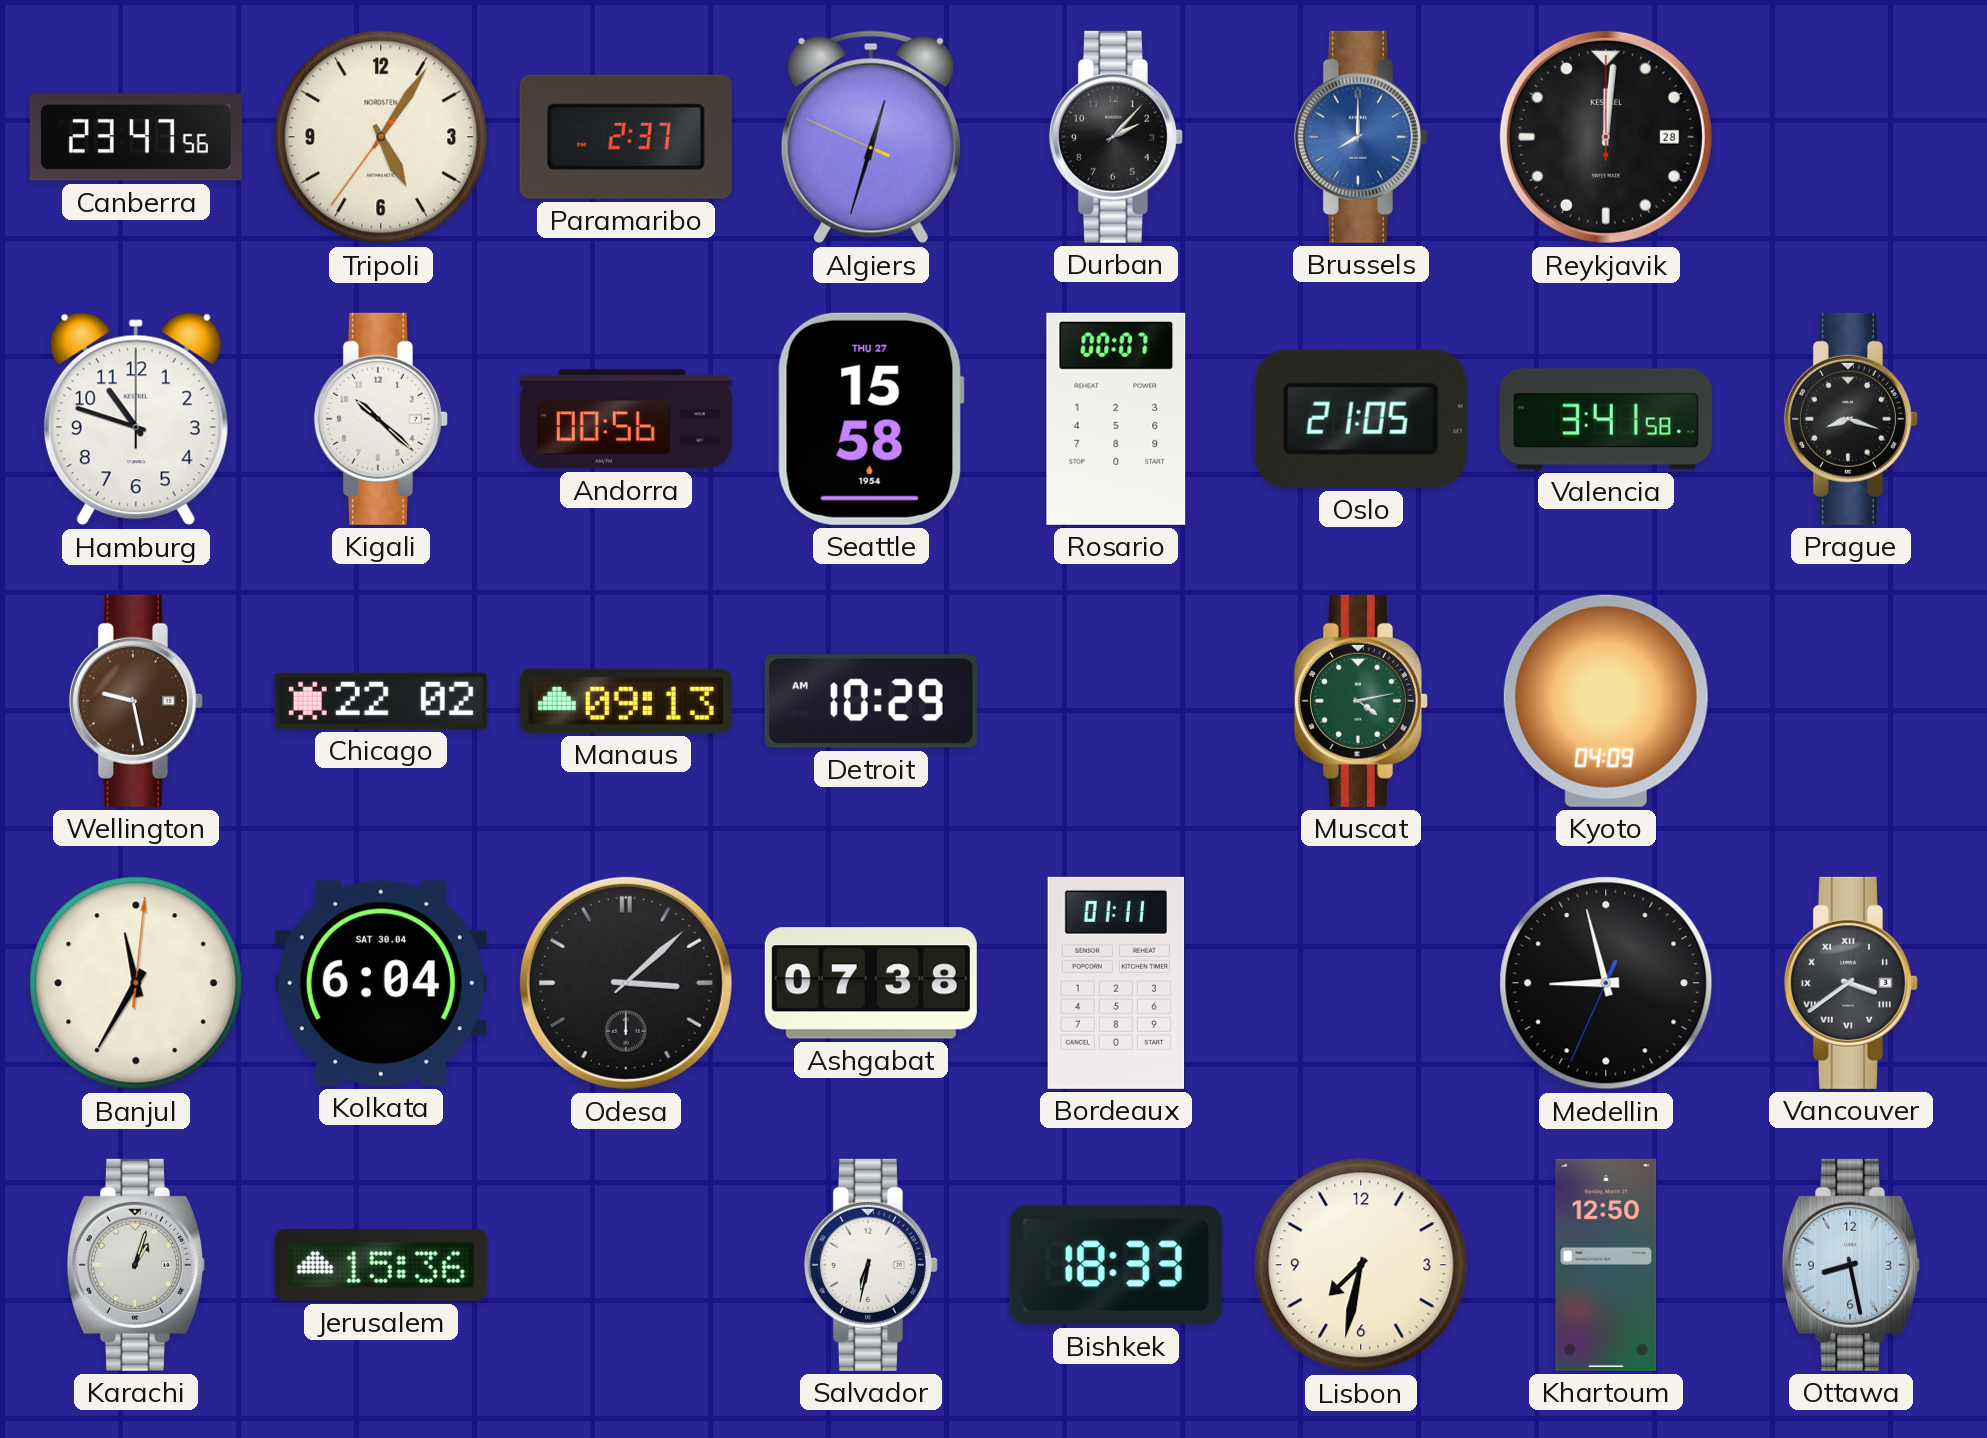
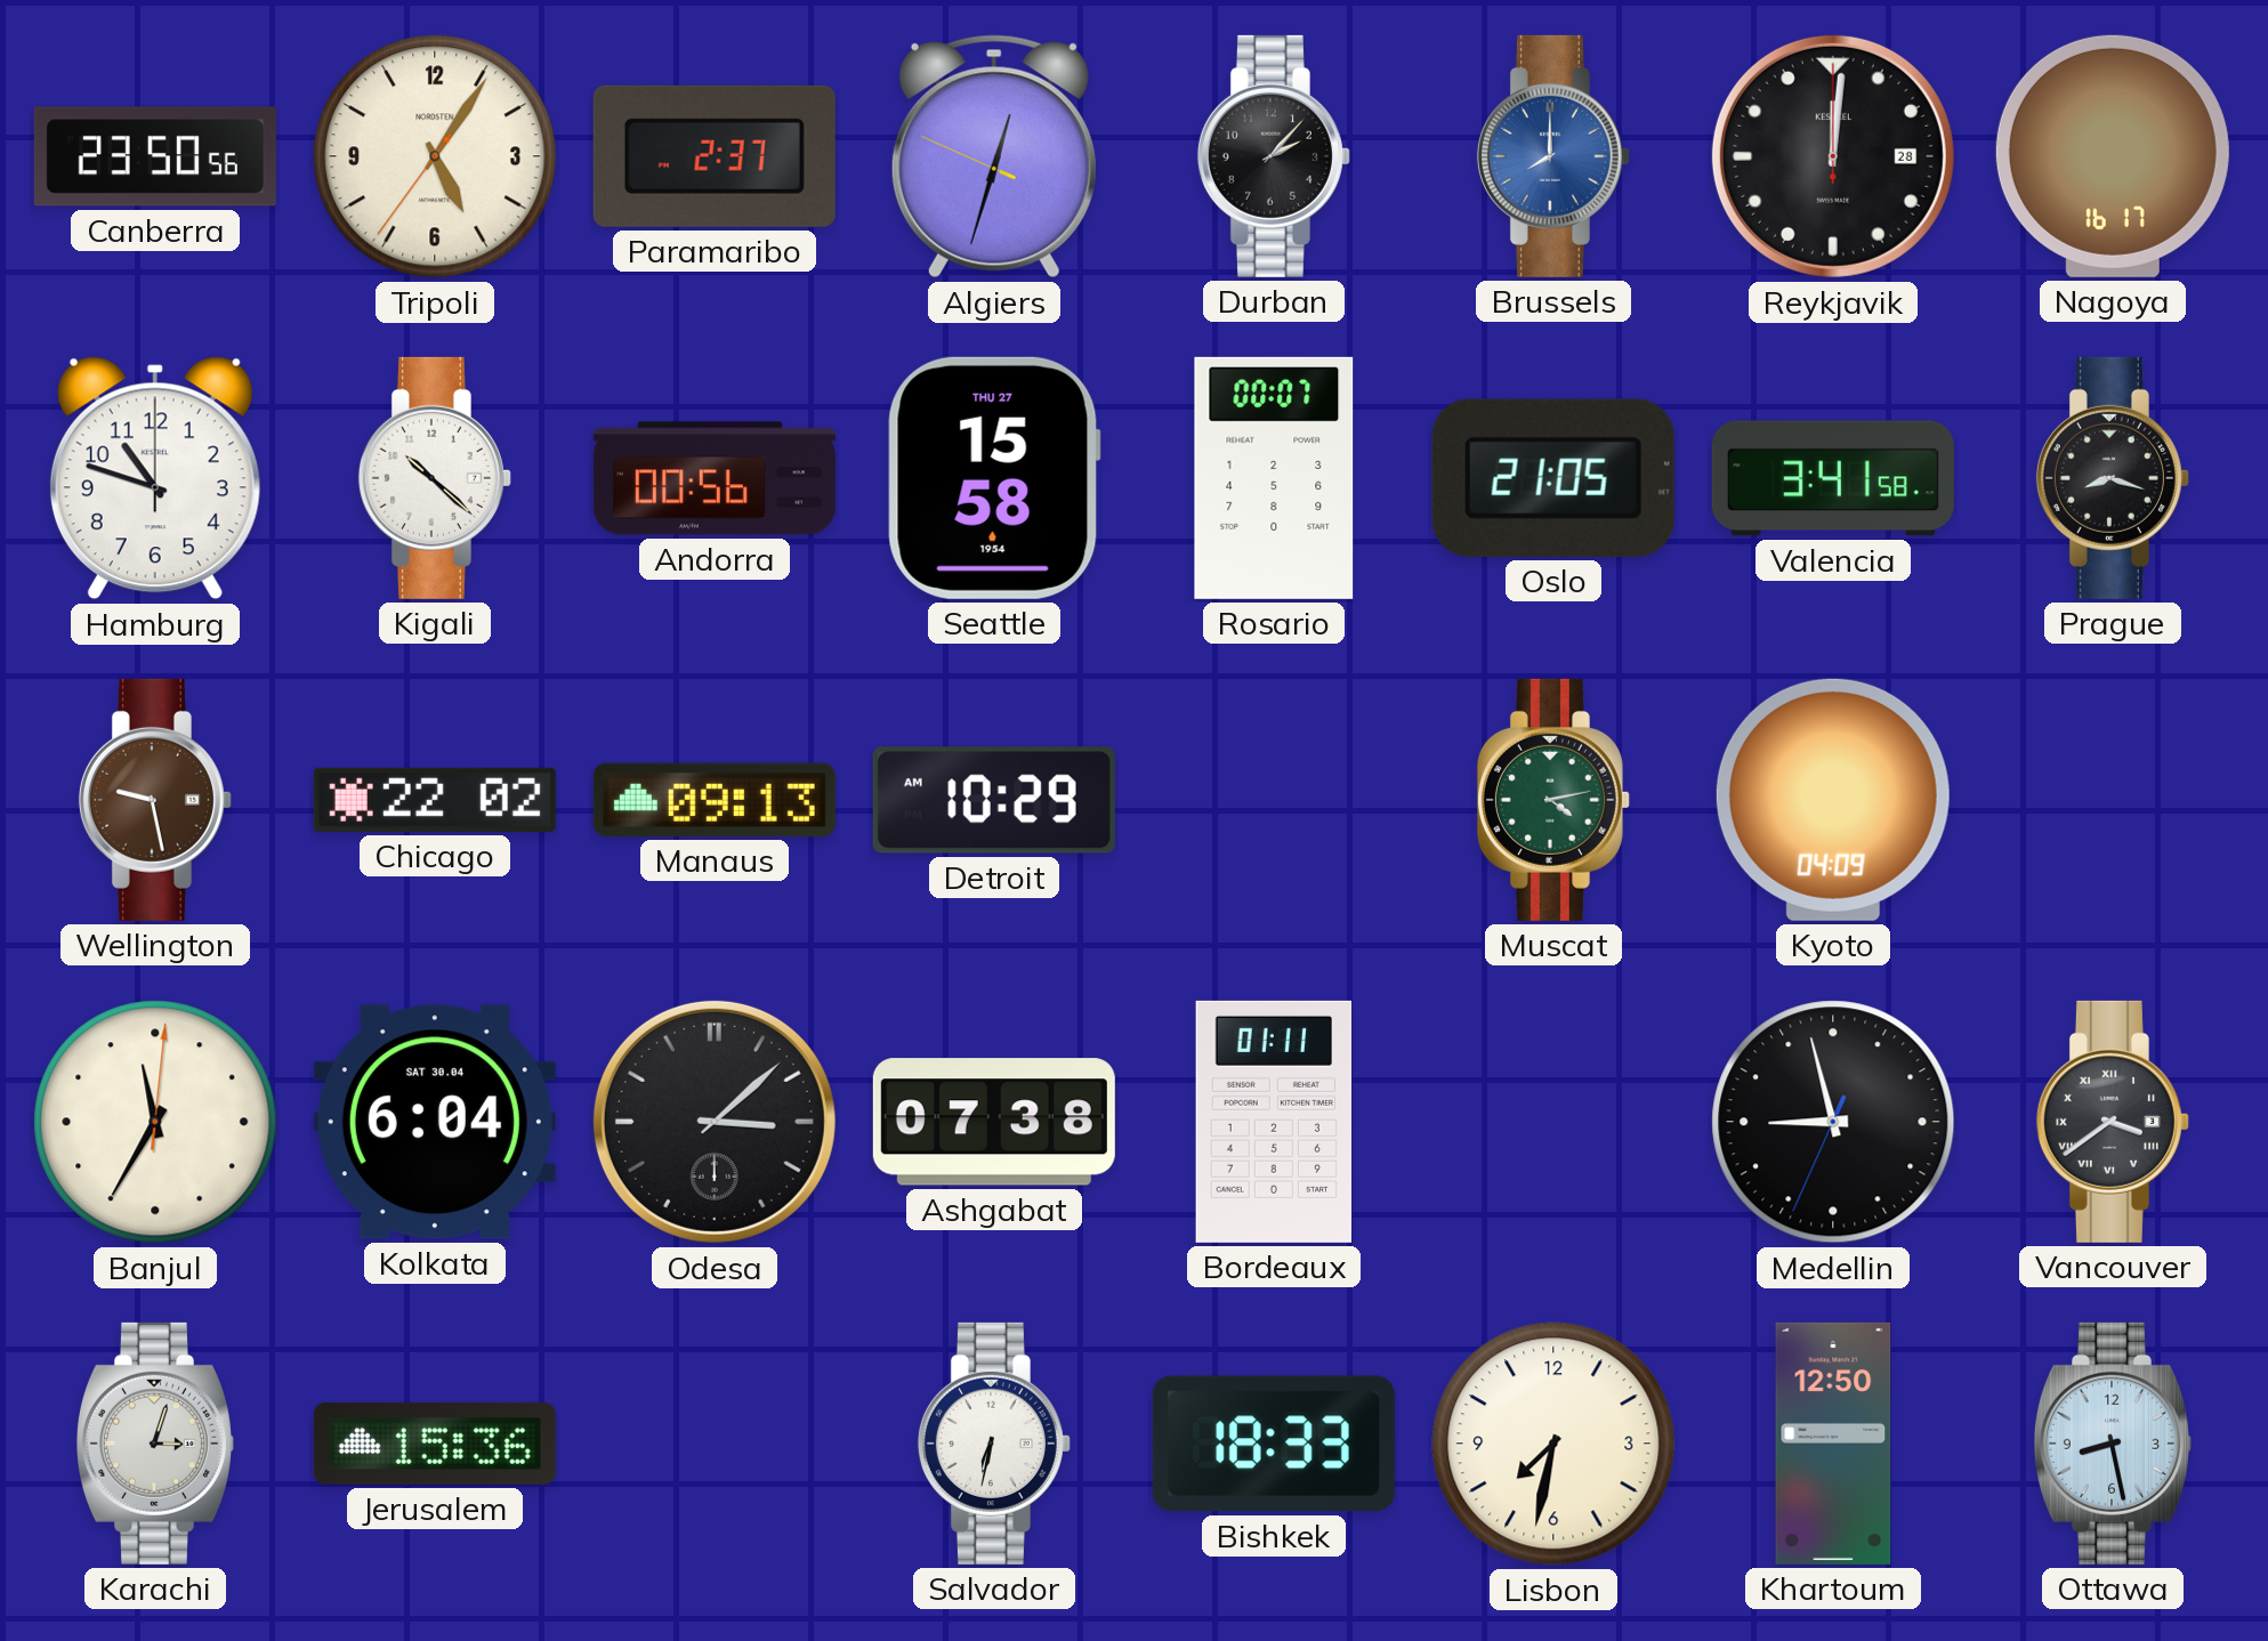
Canberra: 23:47 -> 23:50
Nagoya: none -> 16:17
Karachi: 1:03 -> 3:03
